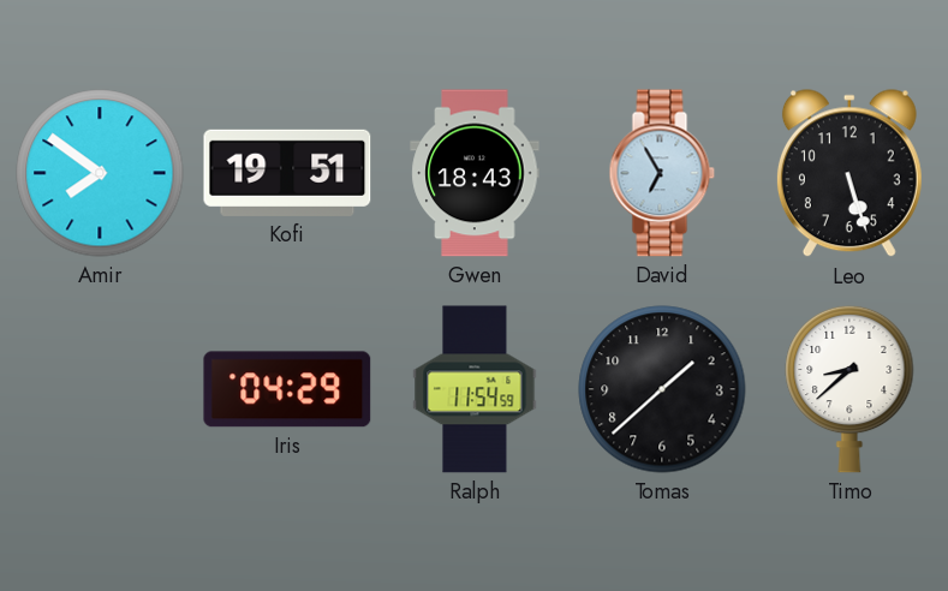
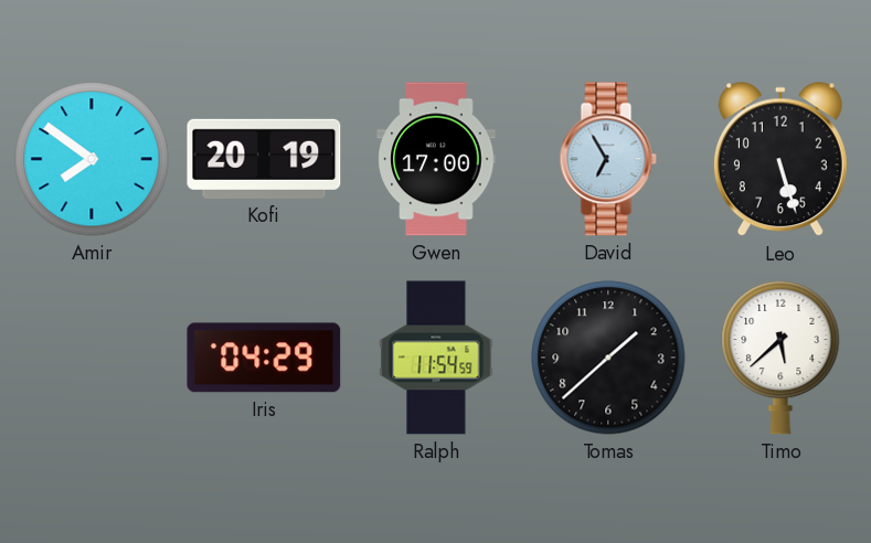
Kofi: 19:51 -> 20:19
Gwen: 18:43 -> 17:00
Timo: 8:38 -> 5:38
